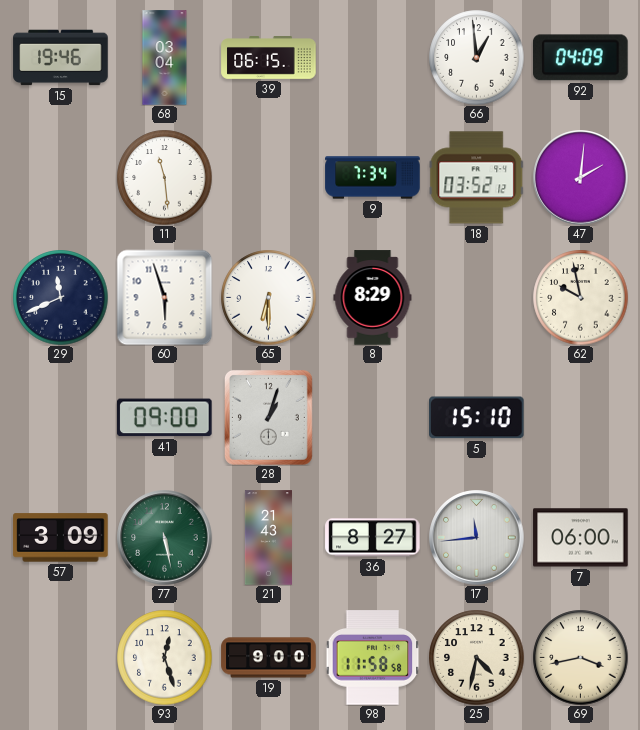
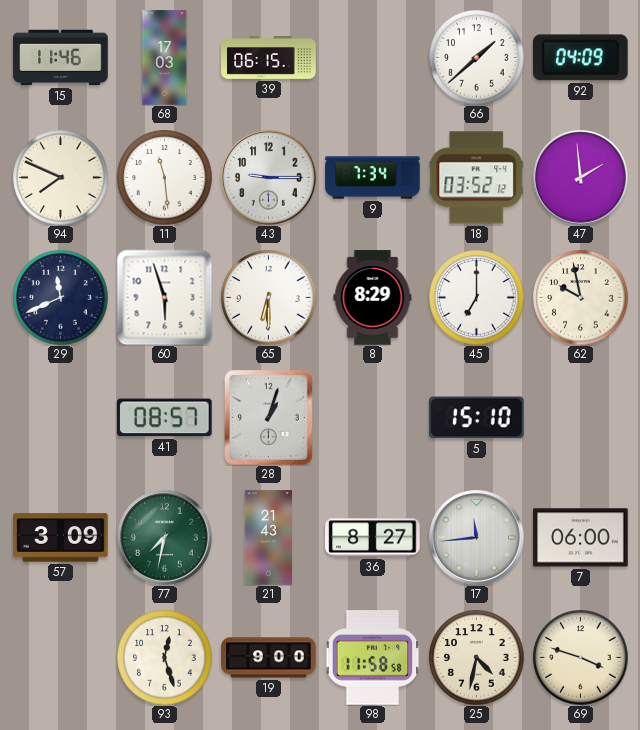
15: 19:46 -> 11:46
68: 03:04 -> 17:03
66: 12:59 -> 1:38
94: none -> 7:49
43: none -> 9:15
47: 2:01 -> 1:59
45: none -> 7:00
41: 09:00 -> 08:57
77: 5:28 -> 7:32
69: 3:43 -> 3:48
